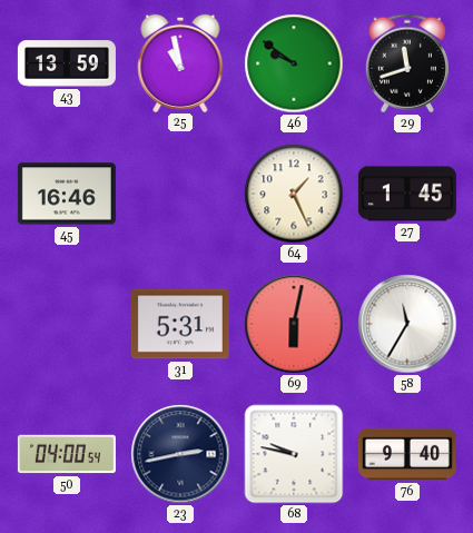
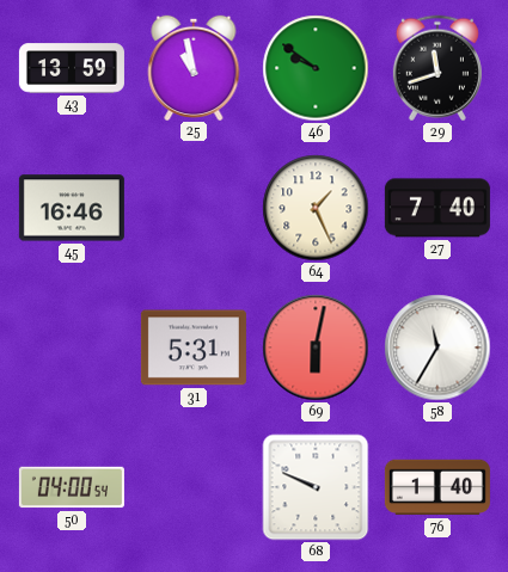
27: 1:45 -> 7:40
23: 2:43 -> none
68: 9:47 -> 9:49
76: 9:40 -> 1:40
